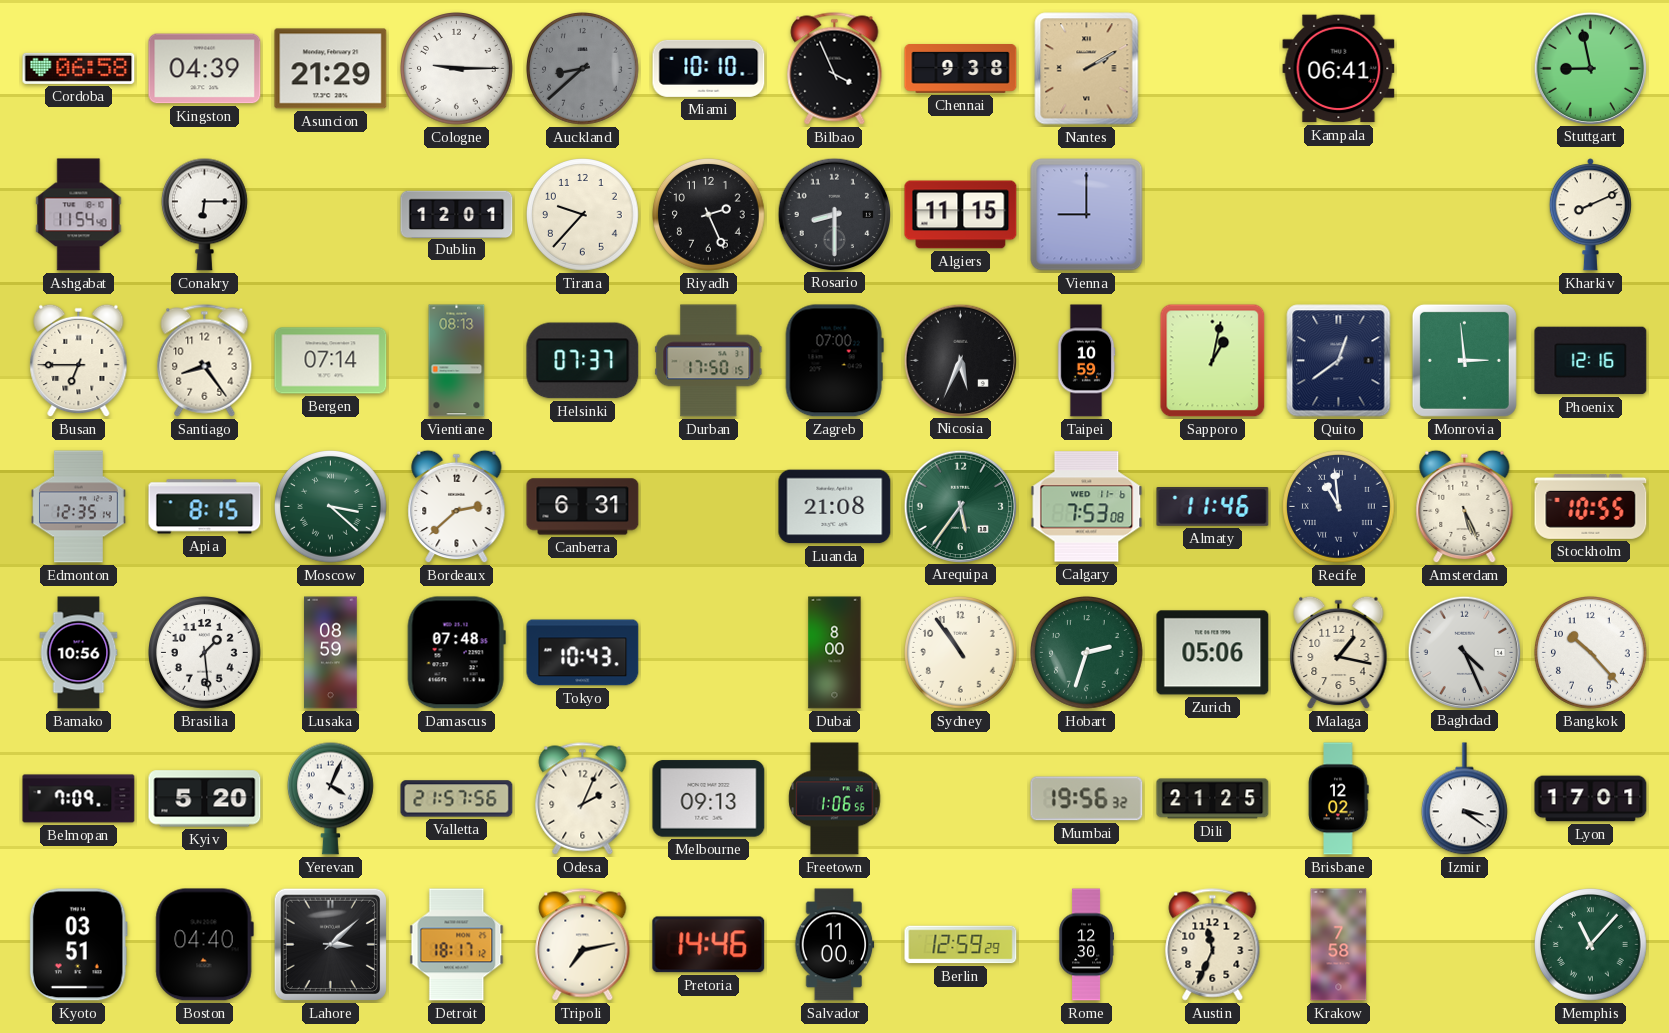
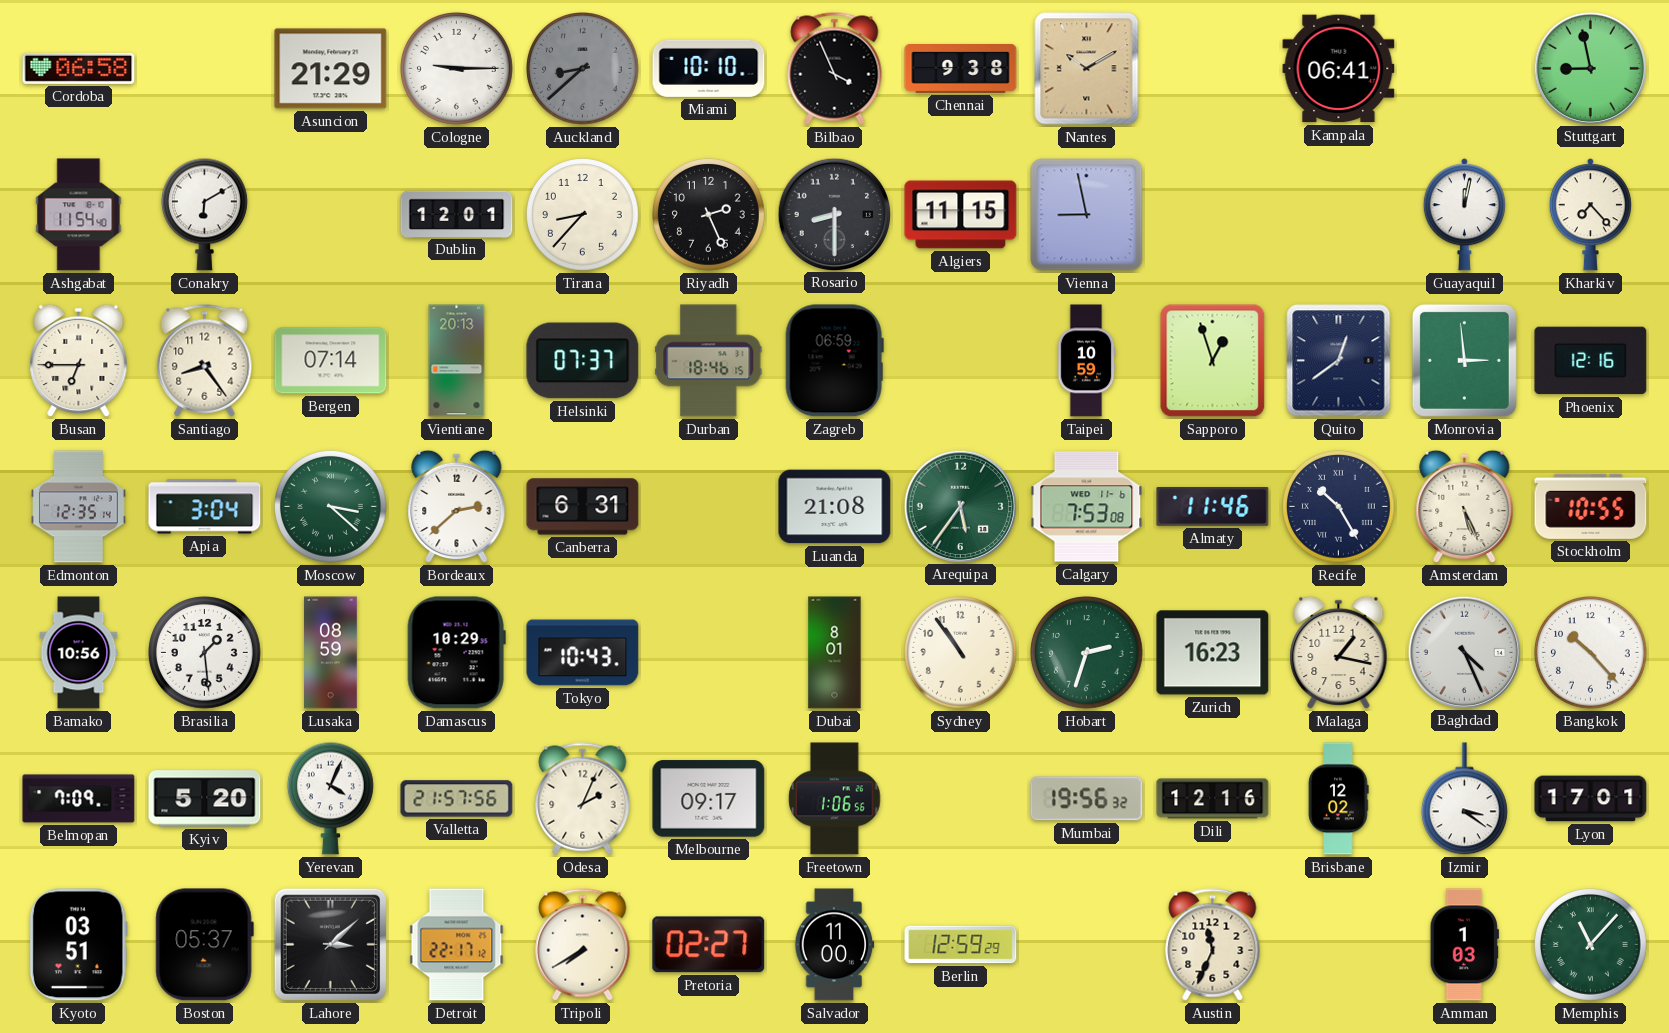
Kingston: 04:39 -> none
Nantes: 2:10 -> 10:10
Conakry: 6:15 -> 6:10
Tirana: 9:37 -> 8:37
Vienna: 9:00 -> 8:58
Guayaquil: none -> 12:02
Kharkiv: 8:11 -> 7:23
Vientiane: 08:13 -> 20:13
Durban: 17:50 -> 18:46
Zagreb: 07:00 -> 06:59
Nicosia: 5:34 -> none
Sapporo: 1:02 -> 12:57
Apia: 8:15 -> 3:04
Recife: 10:59 -> 10:25
Damascus: 07:48 -> 10:29
Dubai: 8:00 -> 8:01
Zurich: 05:06 -> 16:23
Melbourne: 09:13 -> 09:17
Dili: 21:25 -> 12:16
Boston: 04:40 -> 05:37
Detroit: 18:17 -> 22:17
Tripoli: 7:13 -> 7:40
Pretoria: 14:46 -> 02:27
Rome: 12:30 -> none
Krakow: 7:58 -> none
Amman: none -> 1:03
